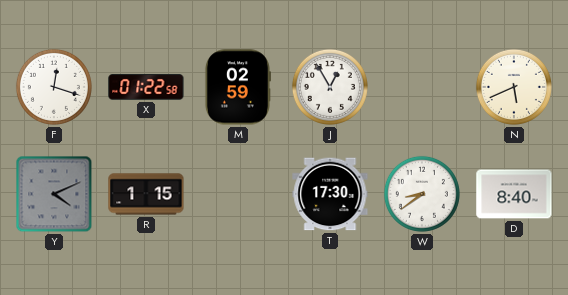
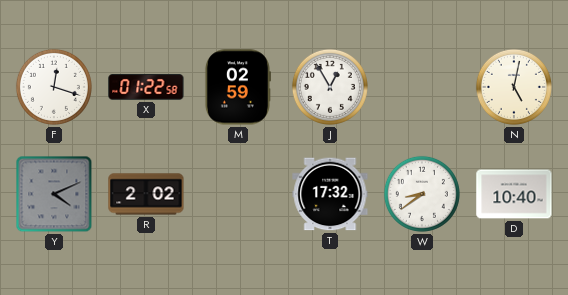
N: 5:41 -> 5:02
R: 1:15 -> 2:02
T: 17:30 -> 17:32
D: 8:40 -> 10:40
